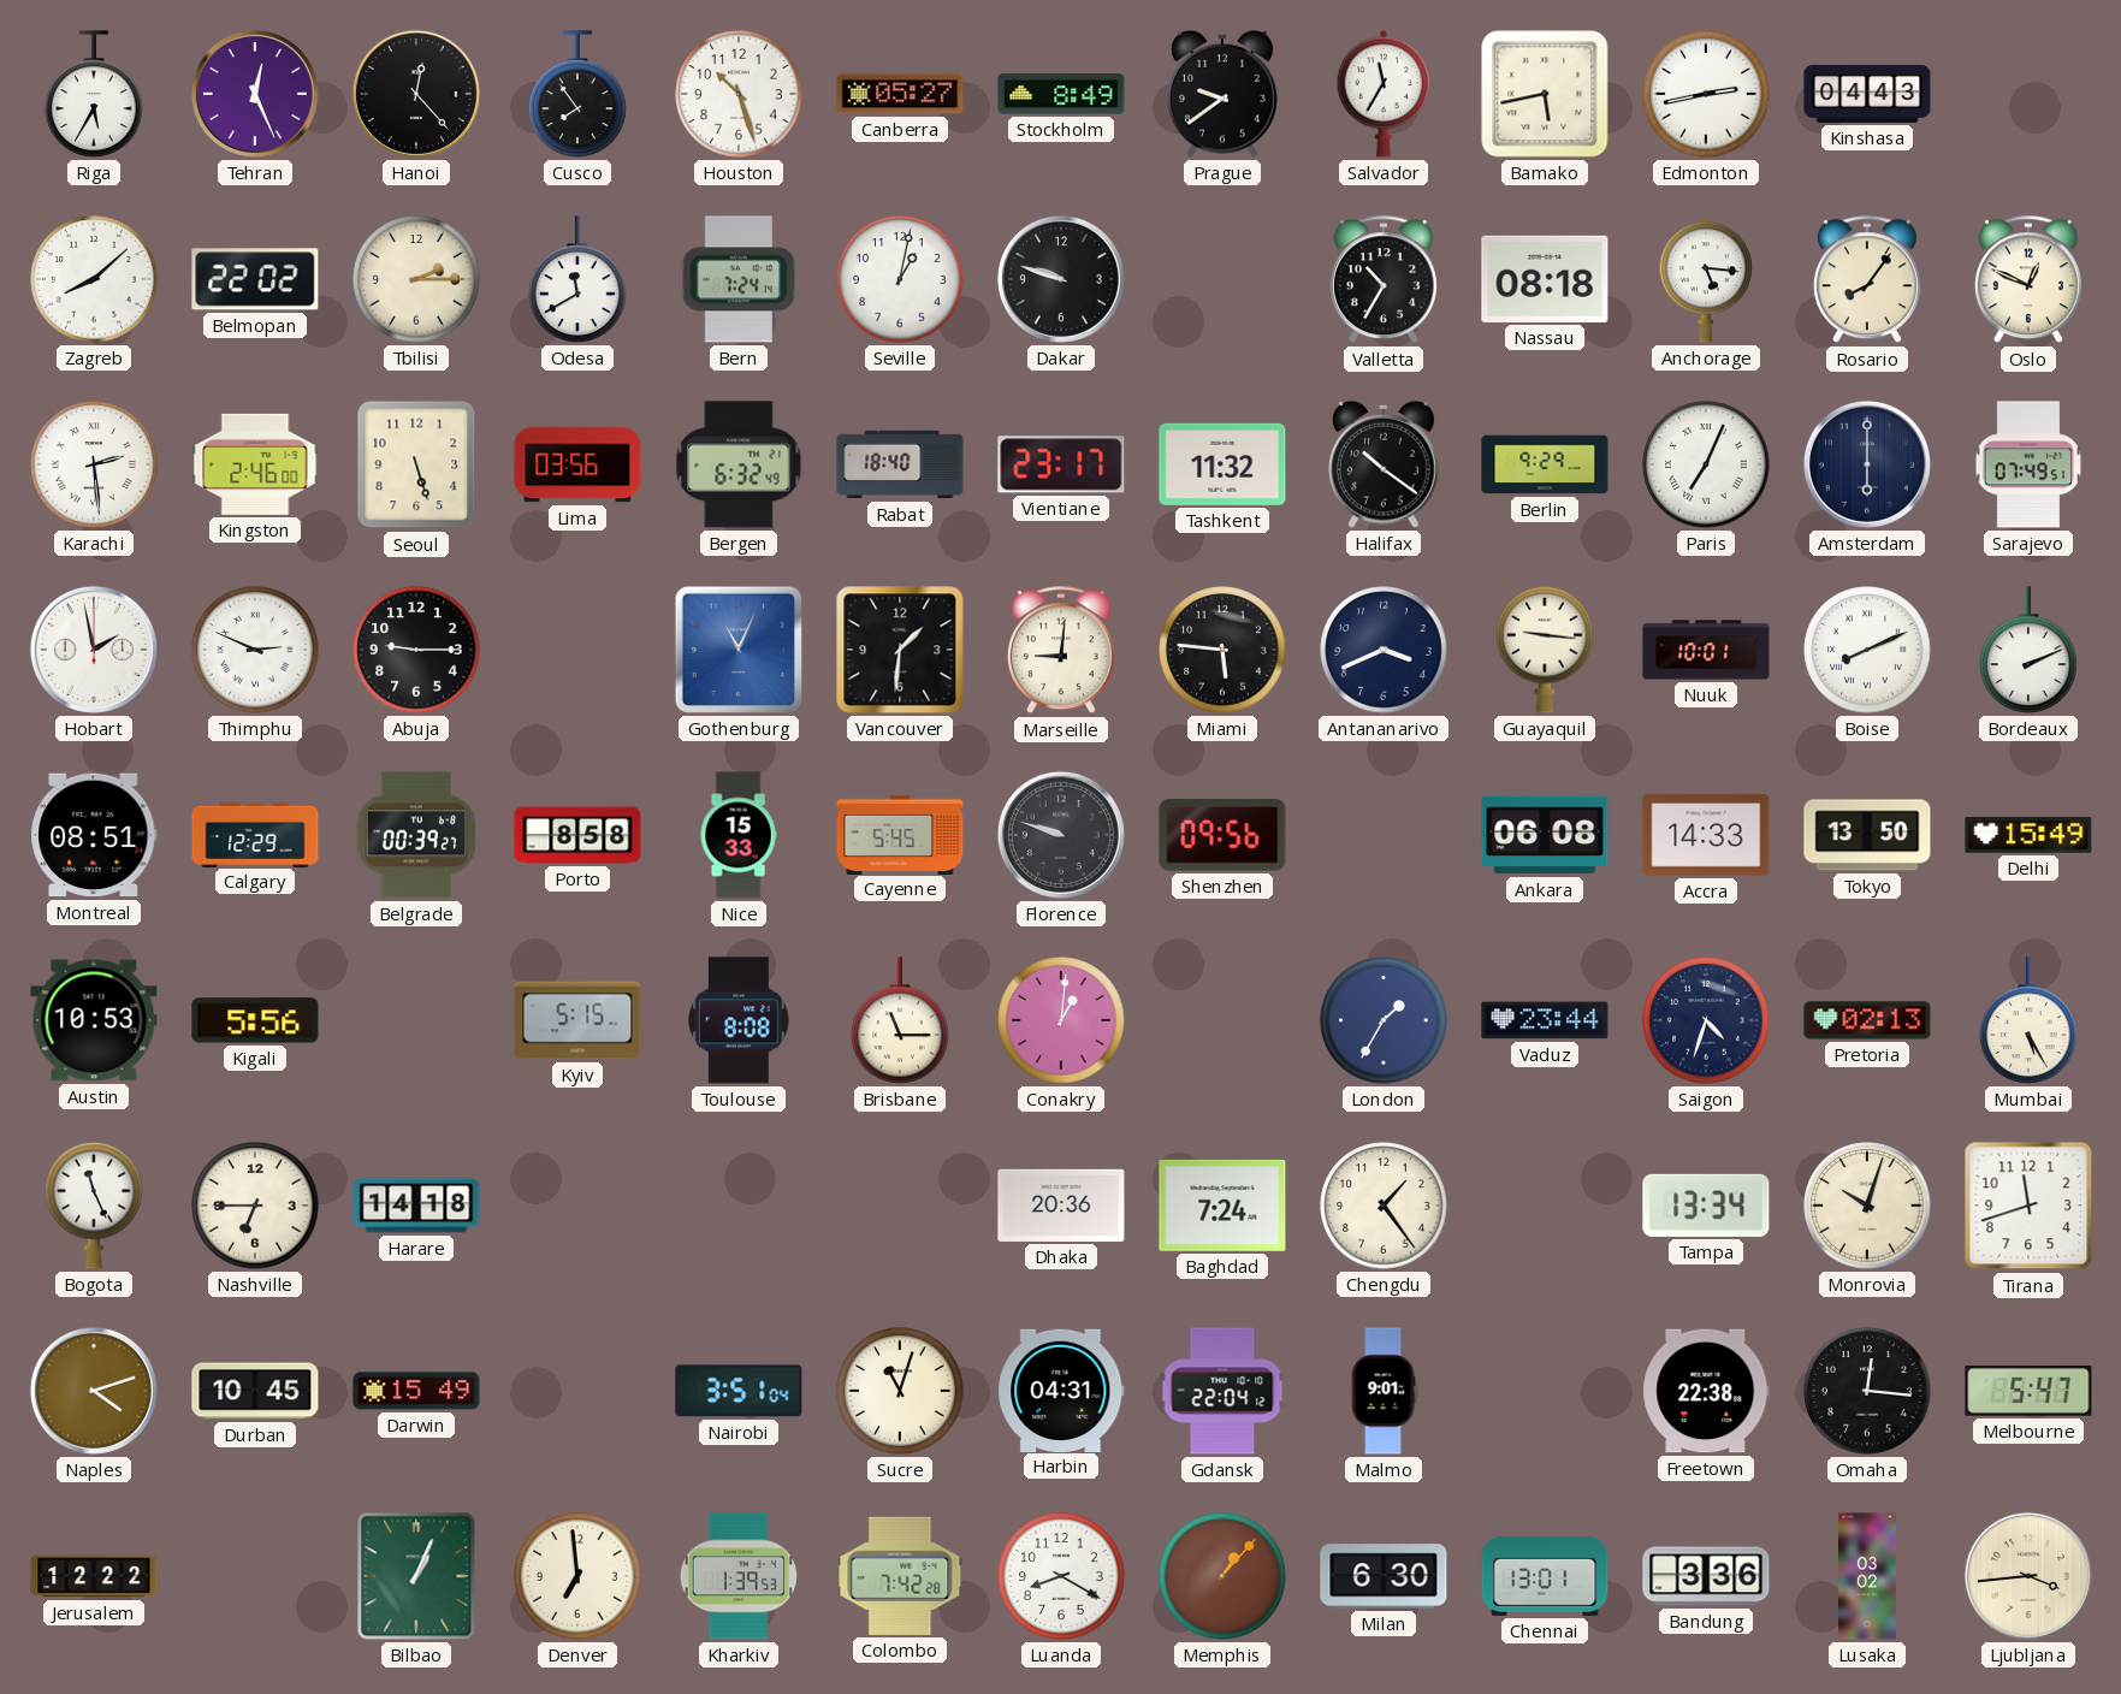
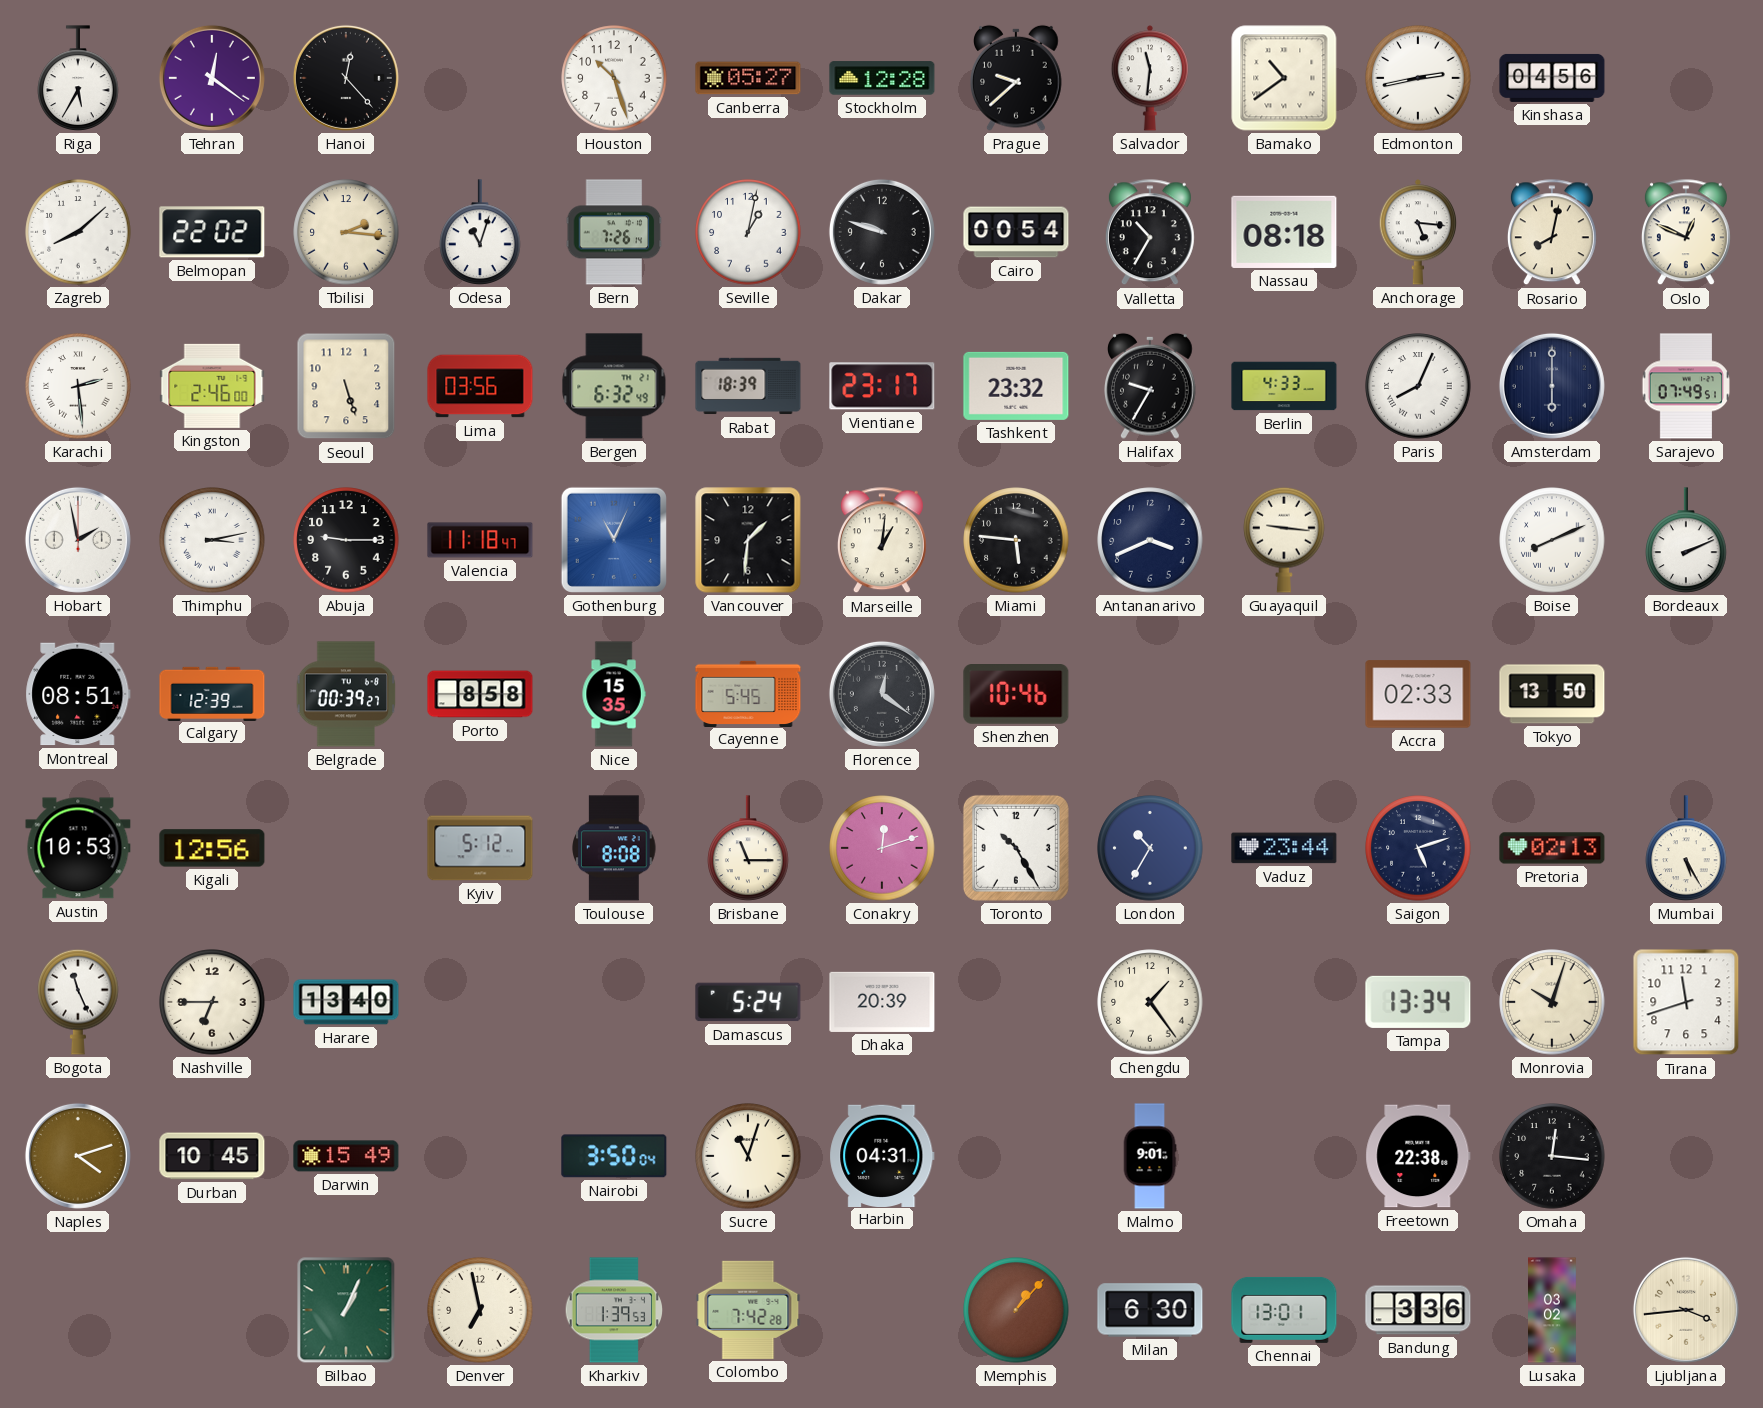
Tehran: 12:26 -> 12:21
Cusco: 7:54 -> none
Stockholm: 8:49 -> 12:28
Prague: 9:39 -> 9:38
Salvador: 11:35 -> 11:31
Bamako: 5:43 -> 10:39
Kinshasa: 04:43 -> 04:56
Tbilisi: 2:15 -> 2:16
Odesa: 11:40 -> 11:03
Bern: 7:24 -> 7:26
Cairo: none -> 00:54
Rosario: 8:06 -> 8:02
Rabat: 18:40 -> 18:39
Tashkent: 11:32 -> 23:32
Halifax: 10:21 -> 9:35
Berlin: 9:29 -> 4:33
Paris: 7:04 -> 8:04
Thimphu: 2:49 -> 3:13
Valencia: none -> 11:18
Marseille: 9:01 -> 1:01
Nuuk: 10:01 -> none
Calgary: 12:29 -> 12:39
Nice: 15:33 -> 15:35
Florence: 9:48 -> 12:21
Shenzhen: 09:56 -> 10:46
Ankara: 06:08 -> none
Accra: 14:33 -> 02:33
Delhi: 15:49 -> none
Kigali: 5:56 -> 12:56
Kyiv: 5:15 -> 5:12
Conakry: 1:01 -> 12:12
Toronto: none -> 10:25
London: 1:35 -> 10:35
Saigon: 4:33 -> 5:12
Harare: 14:18 -> 13:40
Damascus: none -> 5:24
Dhaka: 20:36 -> 20:39
Baghdad: 7:24 -> none
Nairobi: 3:51 -> 3:50
Gdansk: 22:04 -> none
Melbourne: 5:47 -> none
Jerusalem: 12:22 -> none
Denver: 6:59 -> 6:58
Luanda: 8:20 -> none
